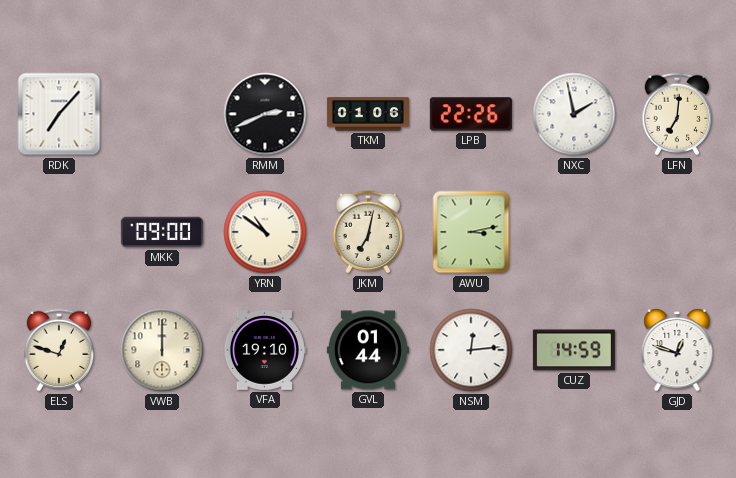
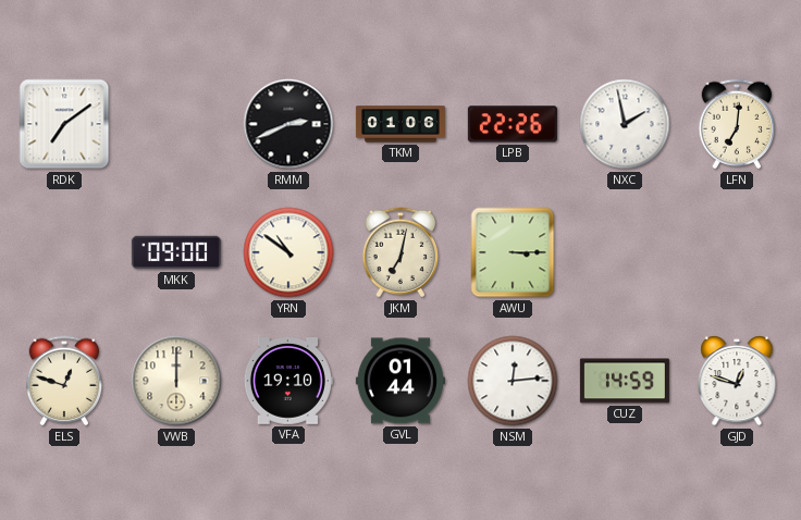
RDK: 7:07 -> 7:09
AWU: 3:13 -> 3:15
